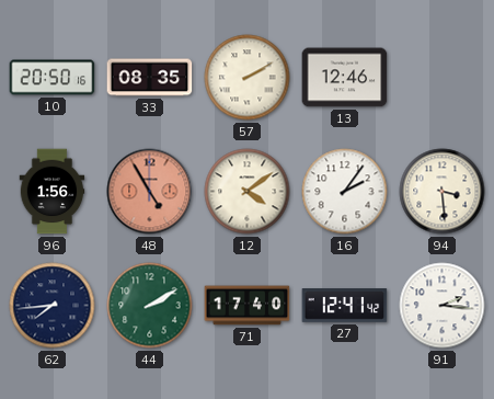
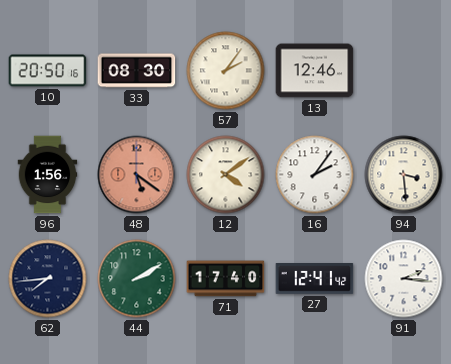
33: 08:35 -> 08:30
57: 2:10 -> 2:06
48: 4:55 -> 5:21
